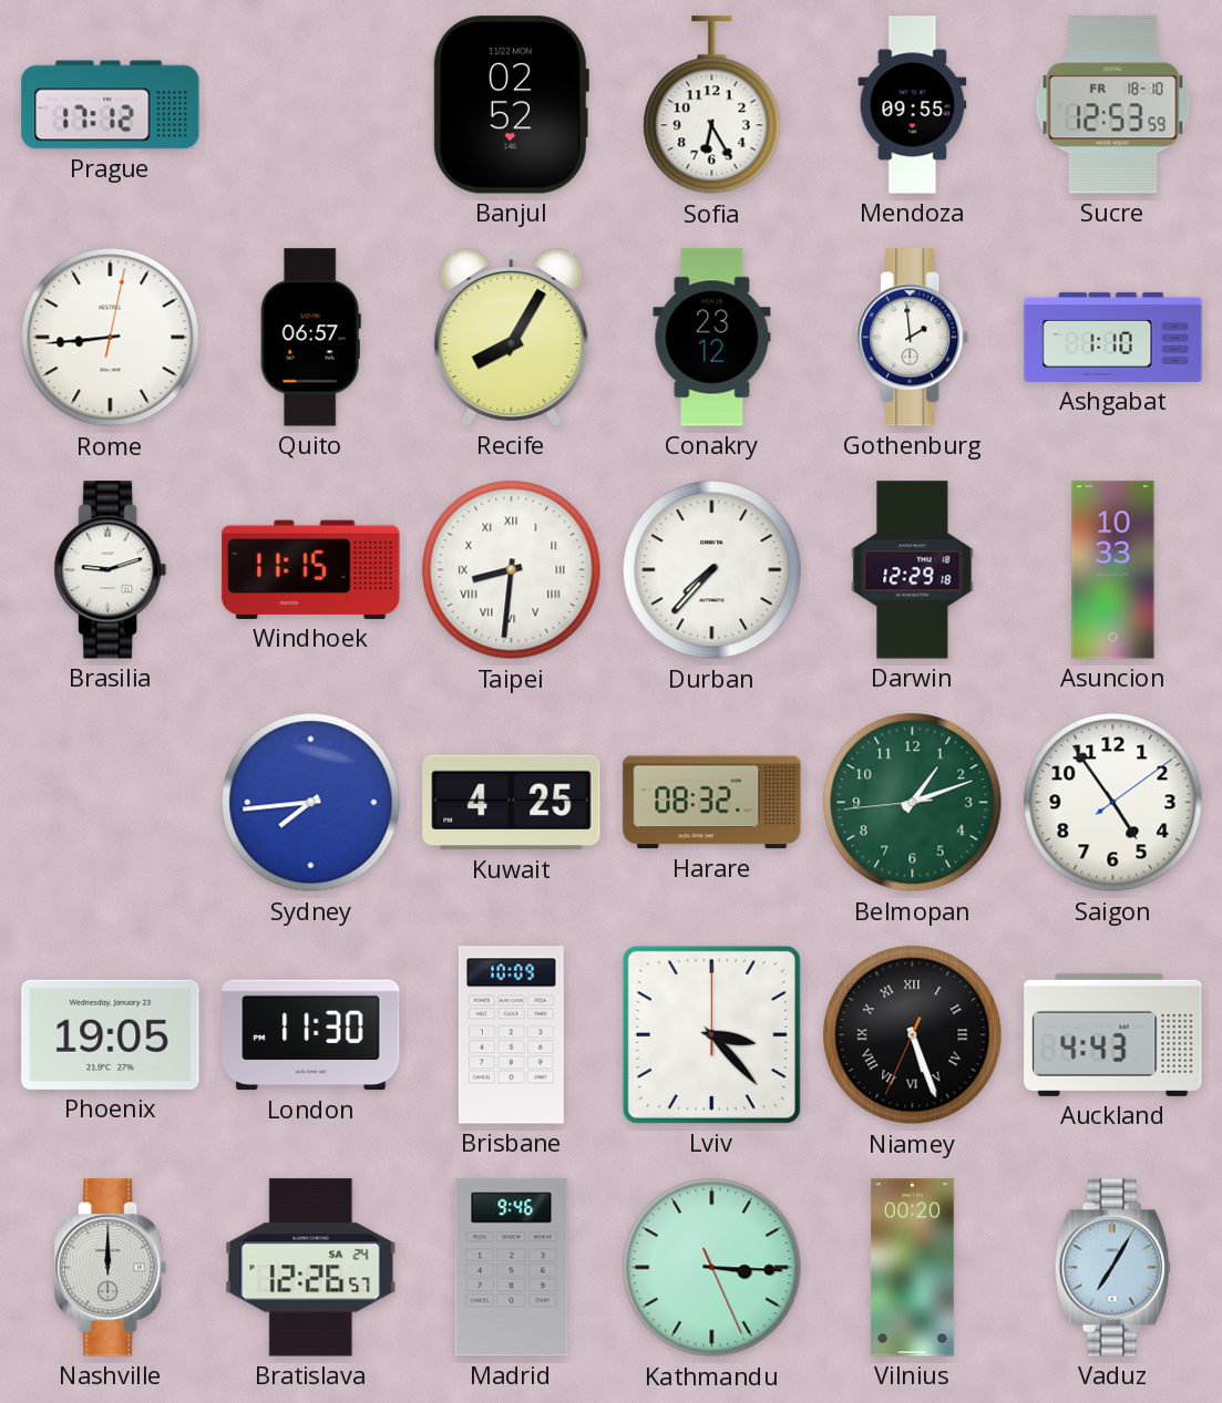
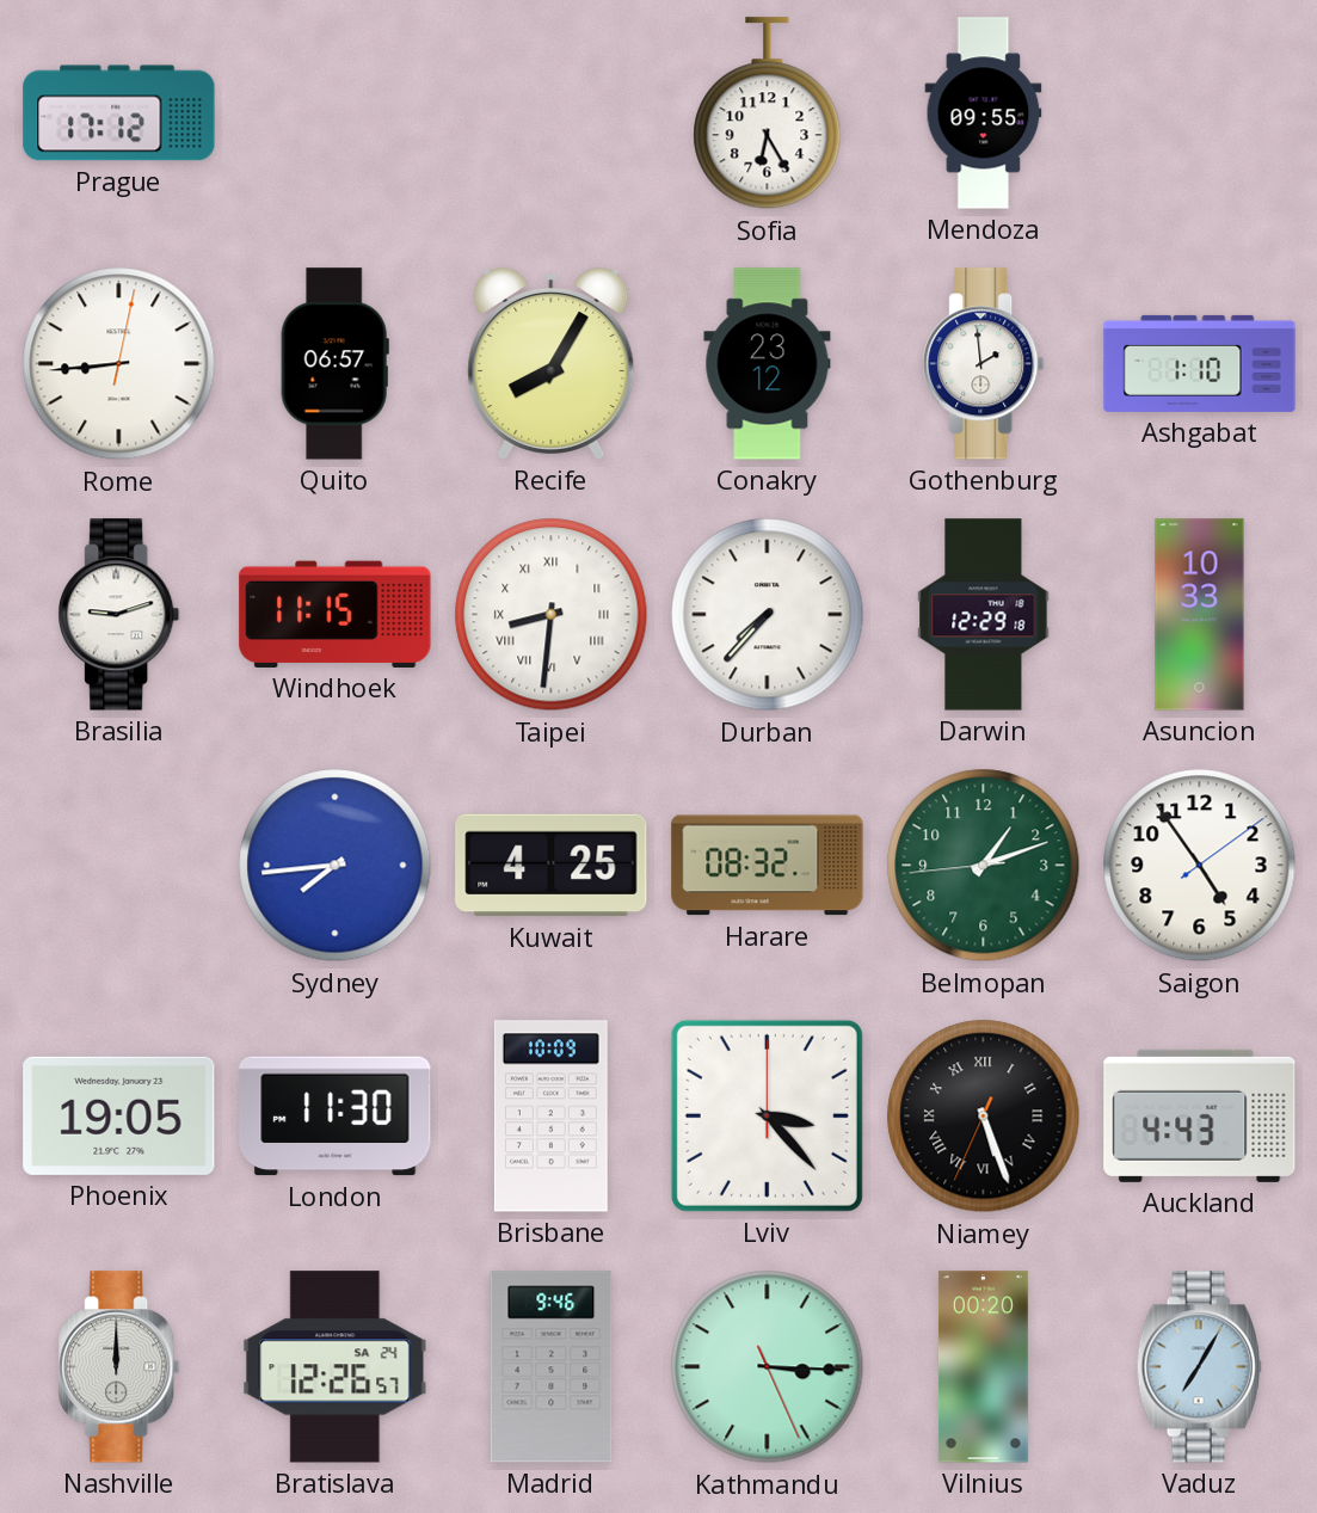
Banjul: 02:52 -> none
Sucre: 12:53 -> none
